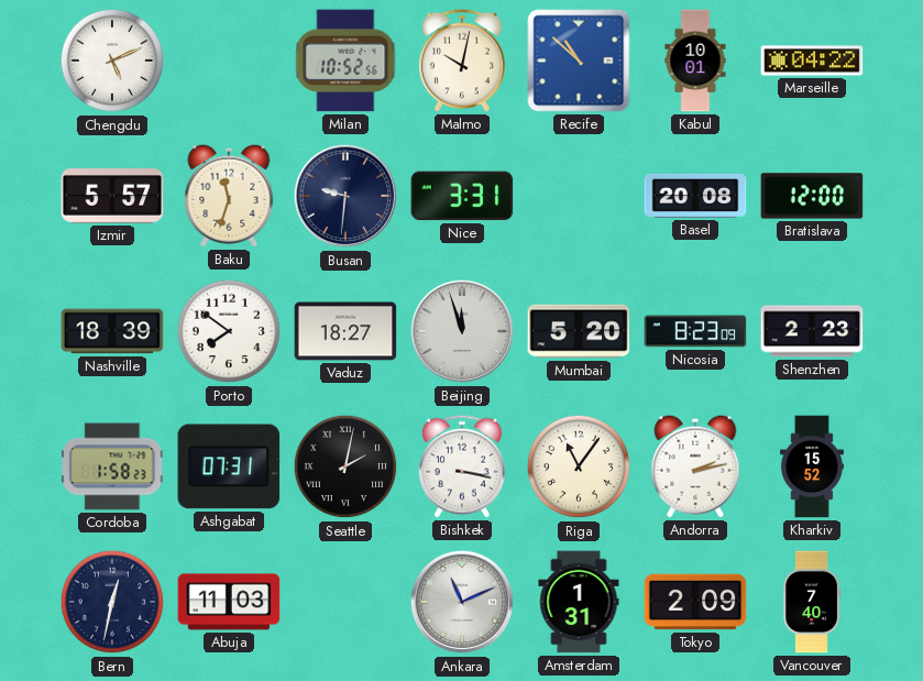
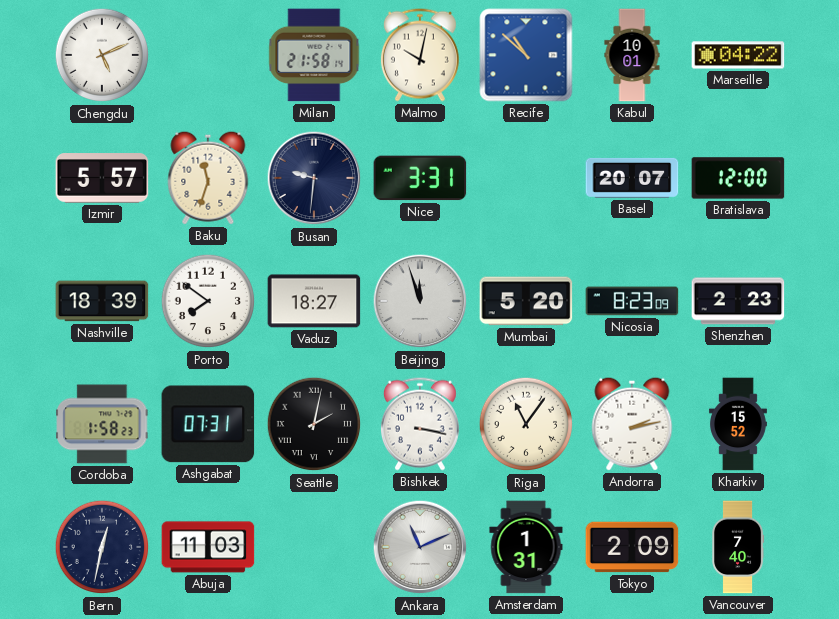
Milan: 10:52 -> 21:58
Basel: 20:08 -> 20:07
